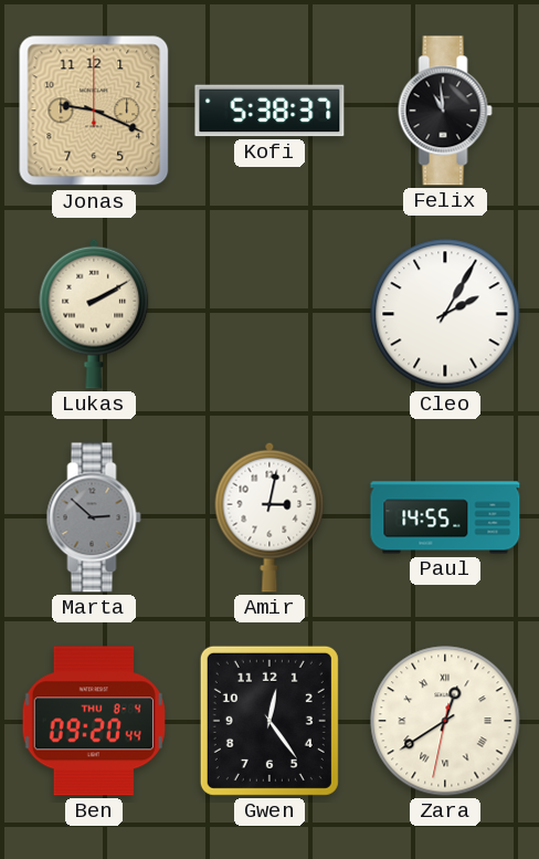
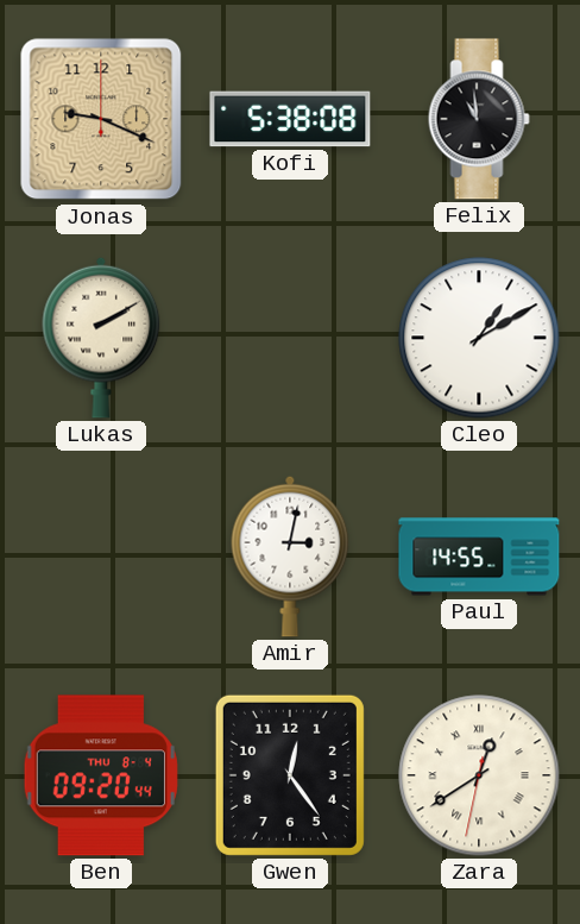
Kofi: 5:38:37 -> 5:38:08
Cleo: 2:05 -> 1:10
Marta: 2:52 -> none
